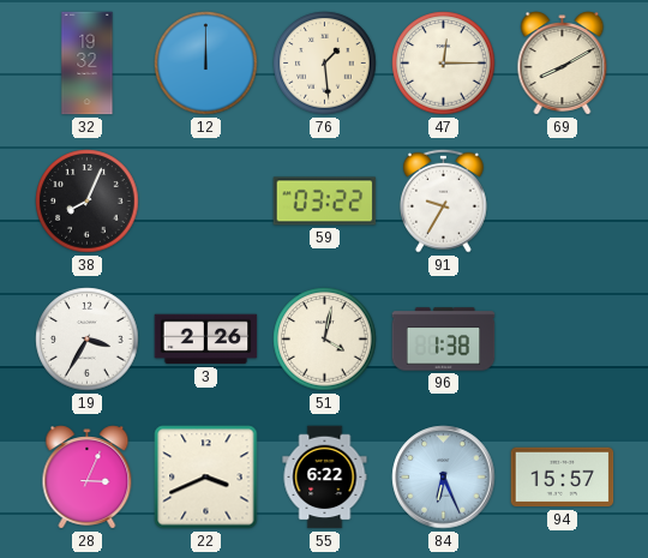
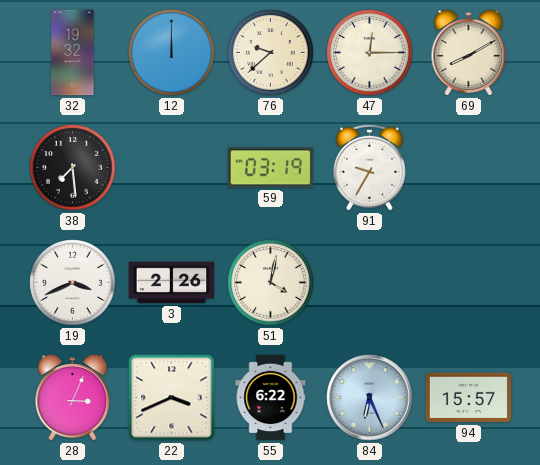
76: 1:29 -> 9:38
38: 8:04 -> 7:29
59: 03:22 -> 03:19
19: 3:35 -> 3:41
96: 1:38 -> none
